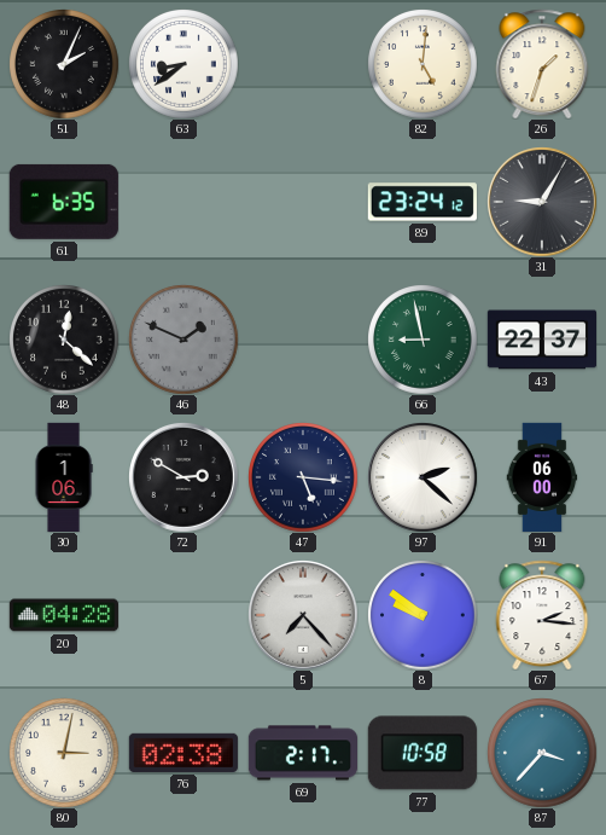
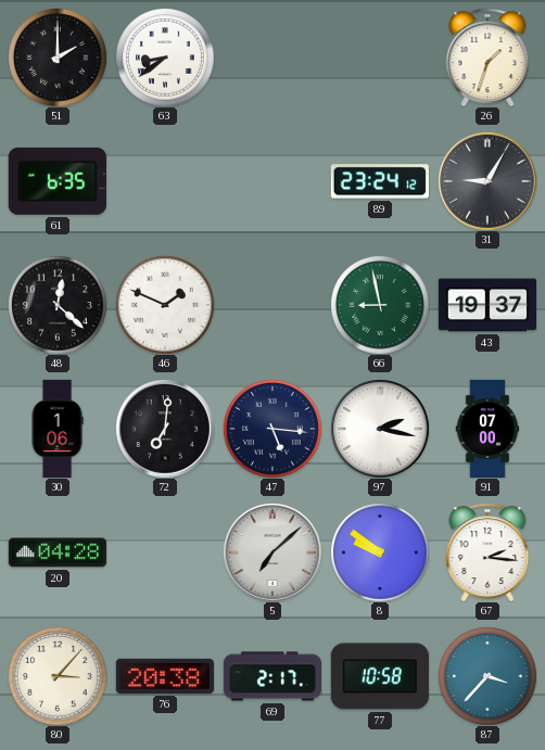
51: 2:04 -> 2:00
82: 5:01 -> none
46 dial: grey -> white
43: 22:37 -> 19:37
72: 2:50 -> 7:01
97: 2:22 -> 2:17
91: 06:00 -> 07:00
5: 7:23 -> 7:08
80: 3:02 -> 3:07
76: 02:38 -> 20:38
